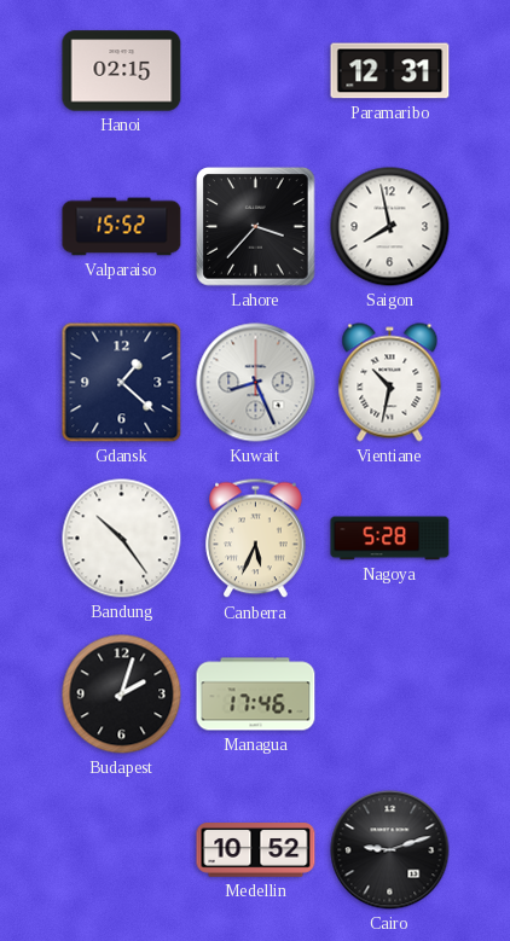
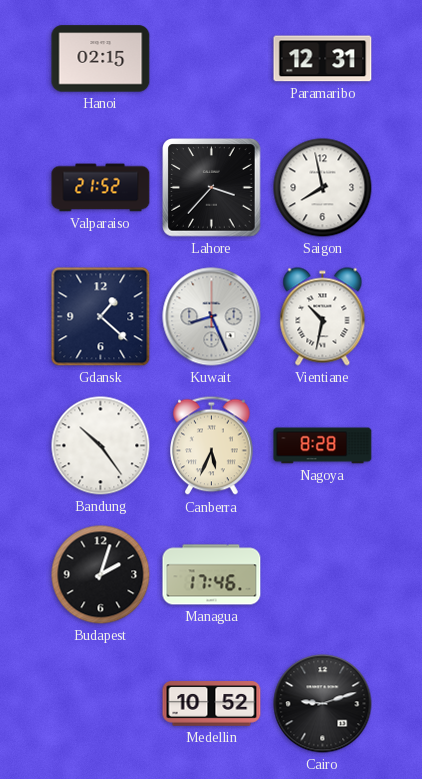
Valparaiso: 15:52 -> 21:52
Nagoya: 5:28 -> 8:28
